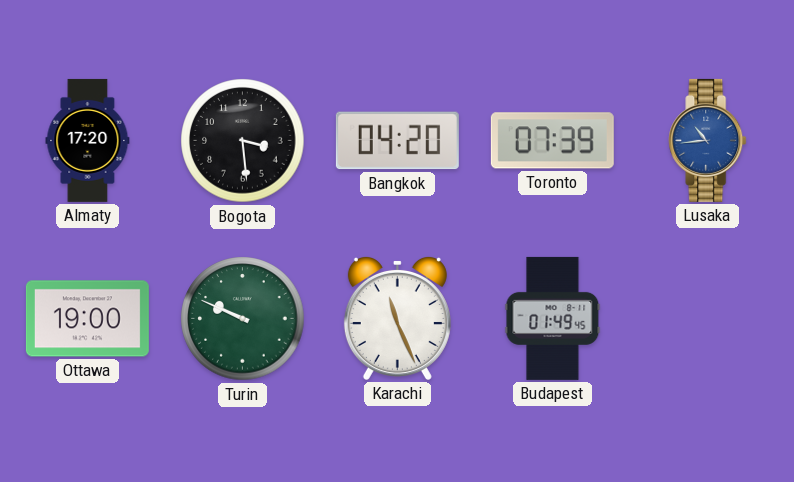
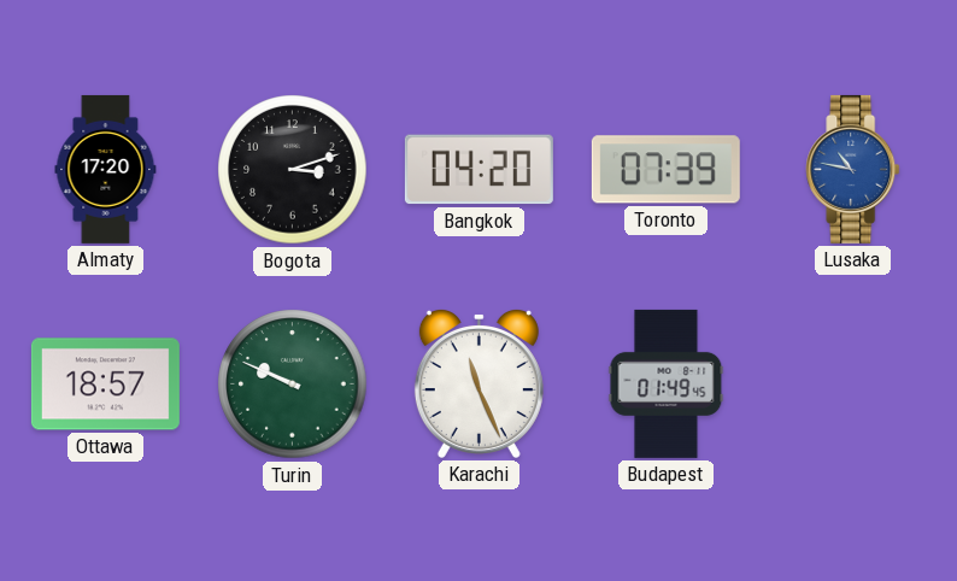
Bogota: 3:29 -> 3:12
Lusaka: 10:44 -> 10:47
Ottawa: 19:00 -> 18:57
